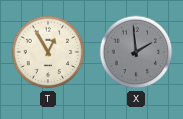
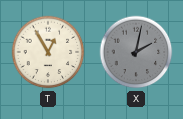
X: 1:59 -> 2:02
